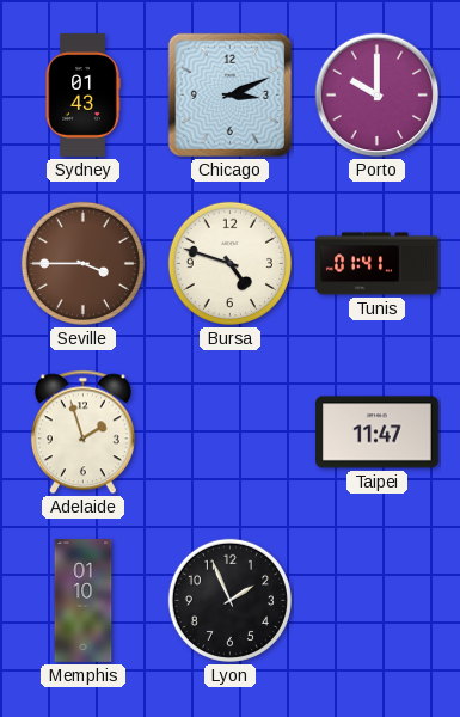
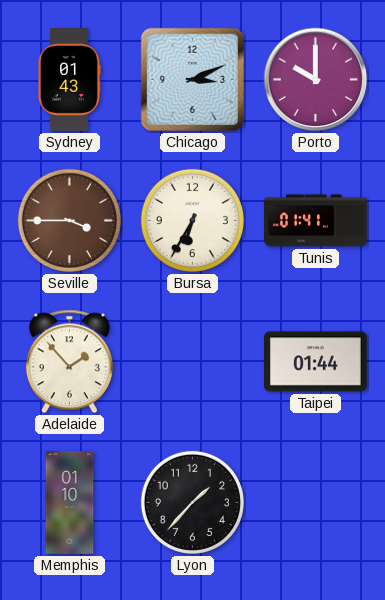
Bursa: 4:48 -> 6:35
Adelaide: 1:57 -> 1:53
Taipei: 11:47 -> 01:44
Lyon: 1:56 -> 1:37
